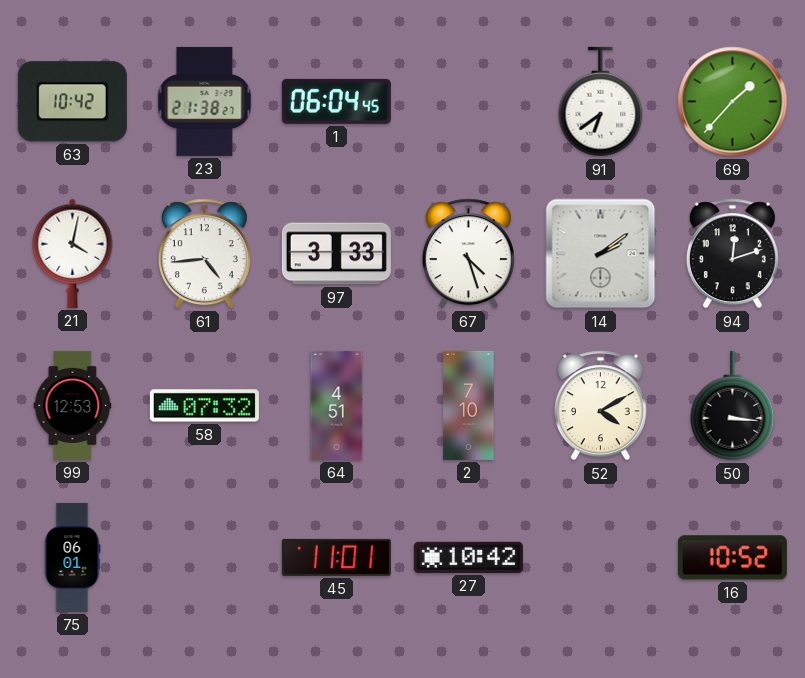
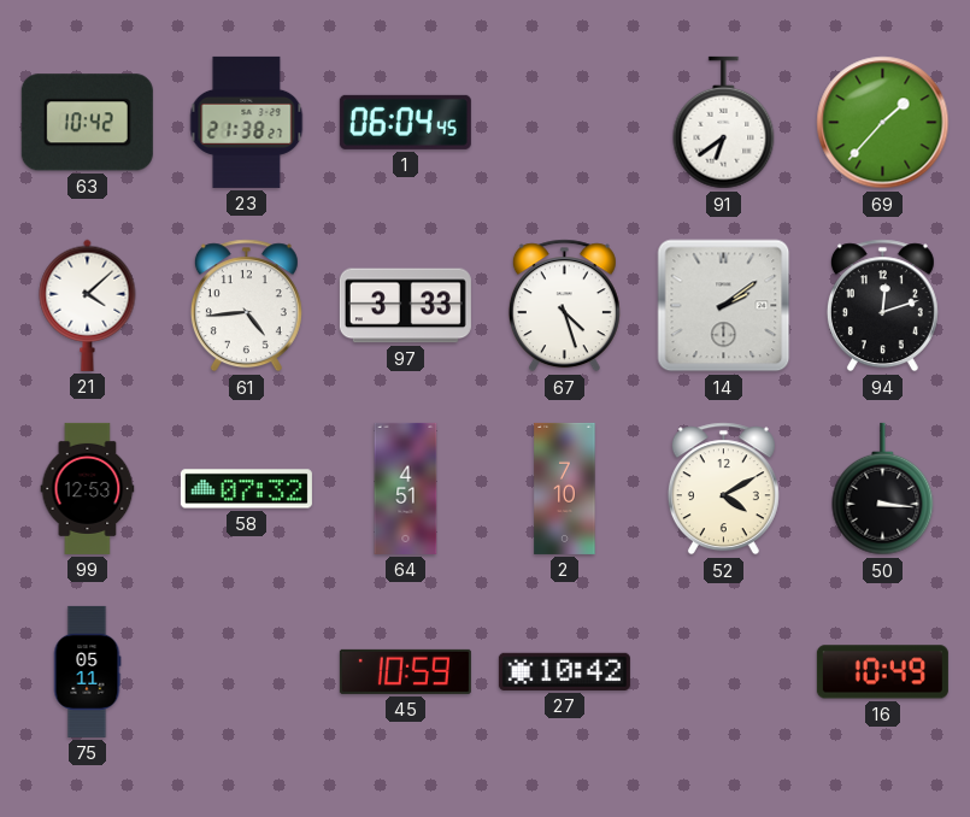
21: 4:02 -> 4:08
75: 06:01 -> 05:11
45: 11:01 -> 10:59
16: 10:52 -> 10:49
